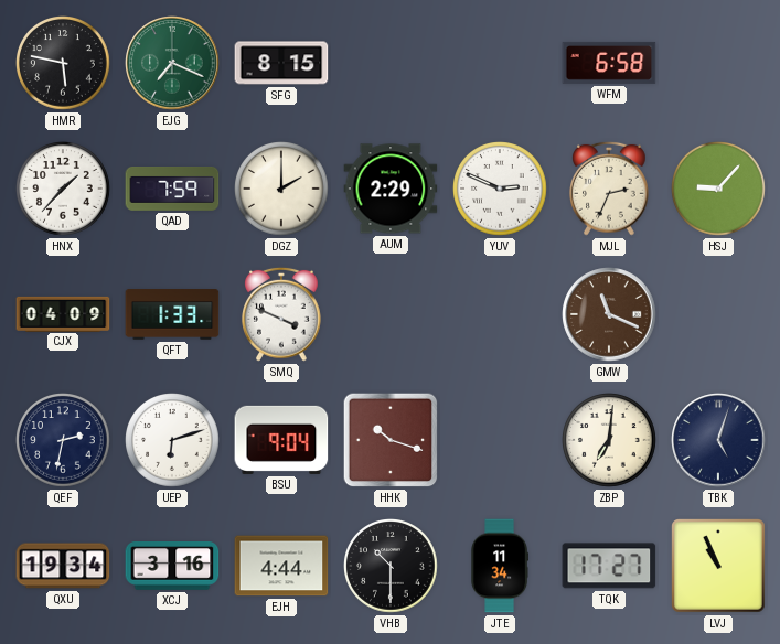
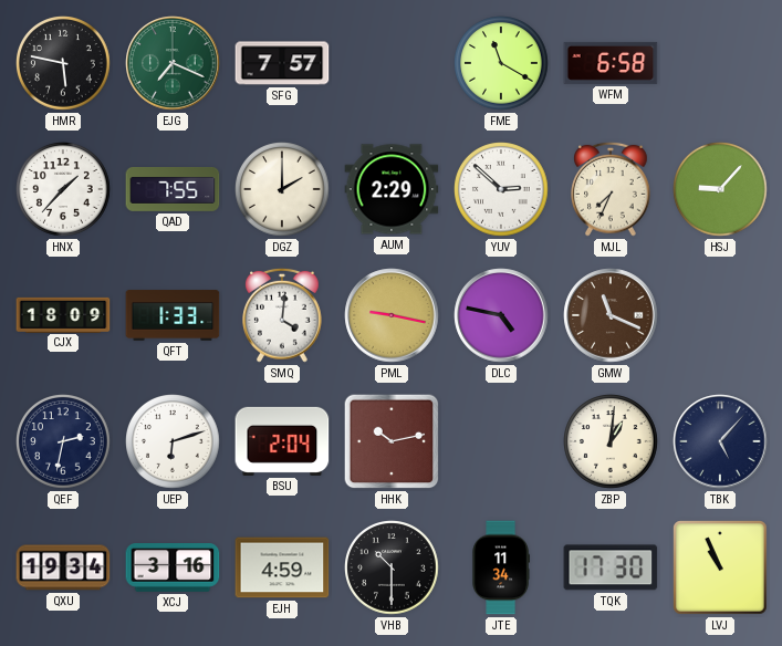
SFG: 8:15 -> 7:57
FME: none -> 11:20
QAD: 7:59 -> 7:55
YUV: 2:49 -> 2:52
MJL: 2:34 -> 7:34
CJX: 04:09 -> 18:09
SMQ: 3:49 -> 4:01
PML: none -> 9:17
DLC: none -> 4:47
BSU: 9:04 -> 2:04
HHK: 10:18 -> 10:13
ZBP: 7:01 -> 1:01
TBK: 5:03 -> 5:07
EJH: 4:44 -> 4:59
TQK: 17:27 -> 17:30
